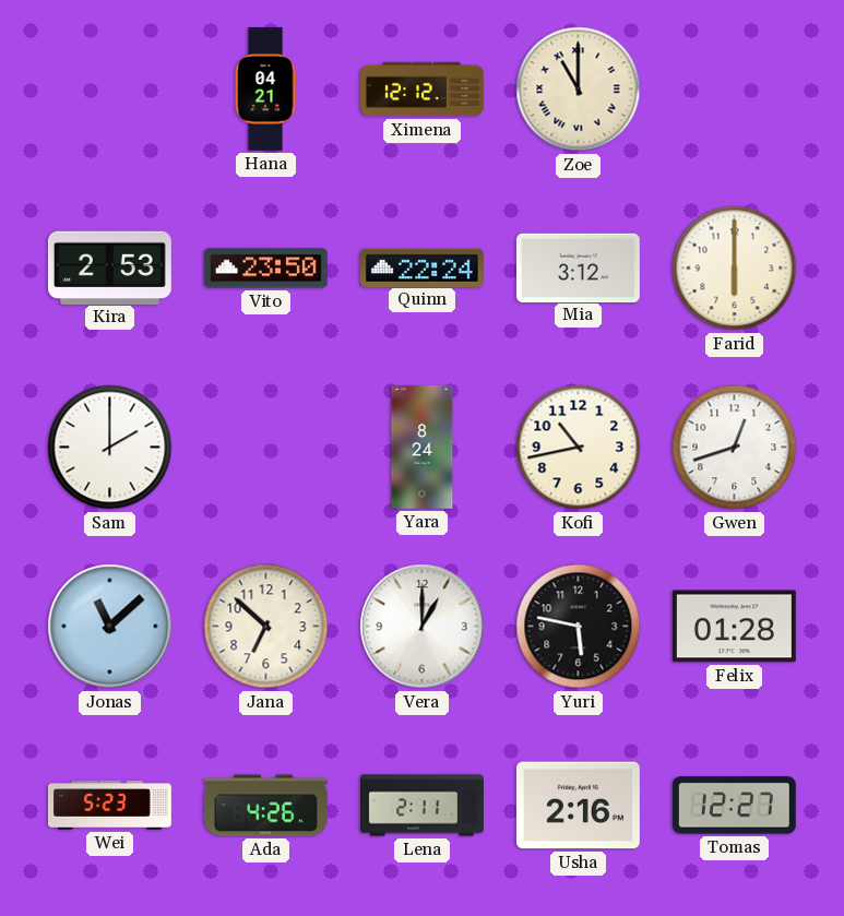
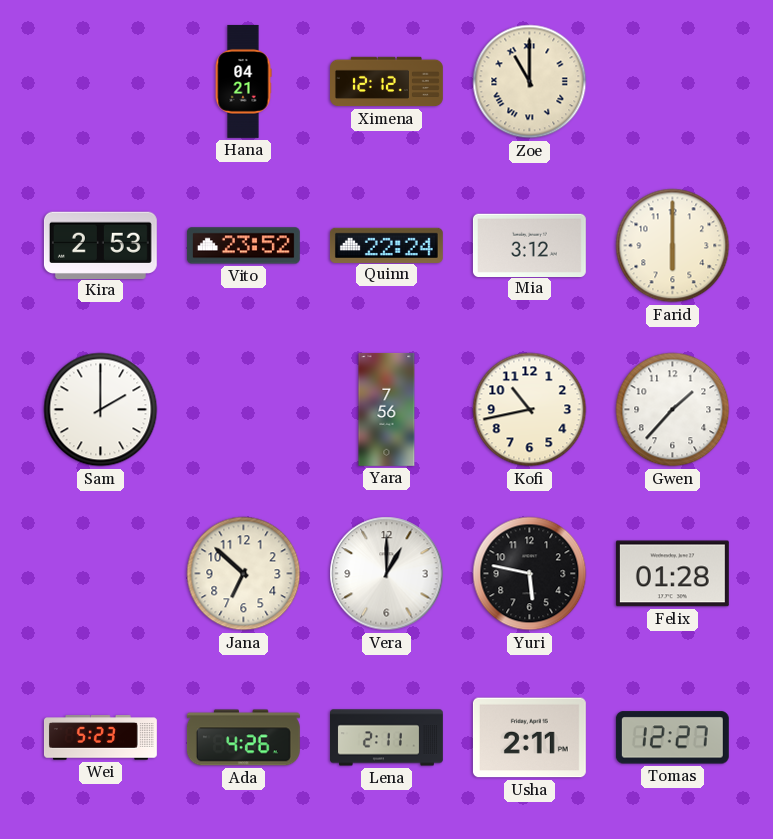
Vito: 23:50 -> 23:52
Yara: 8:24 -> 7:56
Gwen: 12:42 -> 1:37
Jonas: 11:08 -> none
Usha: 2:16 -> 2:11
